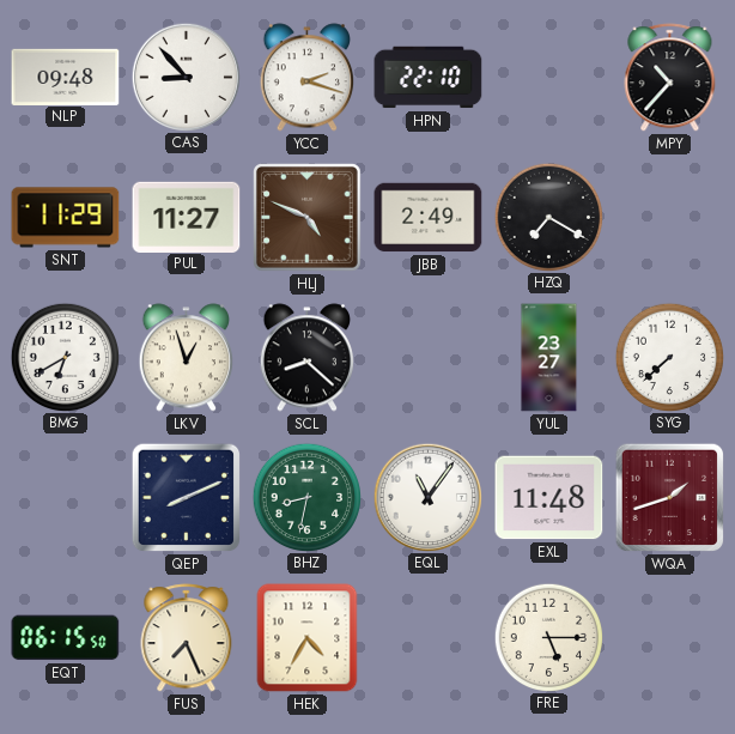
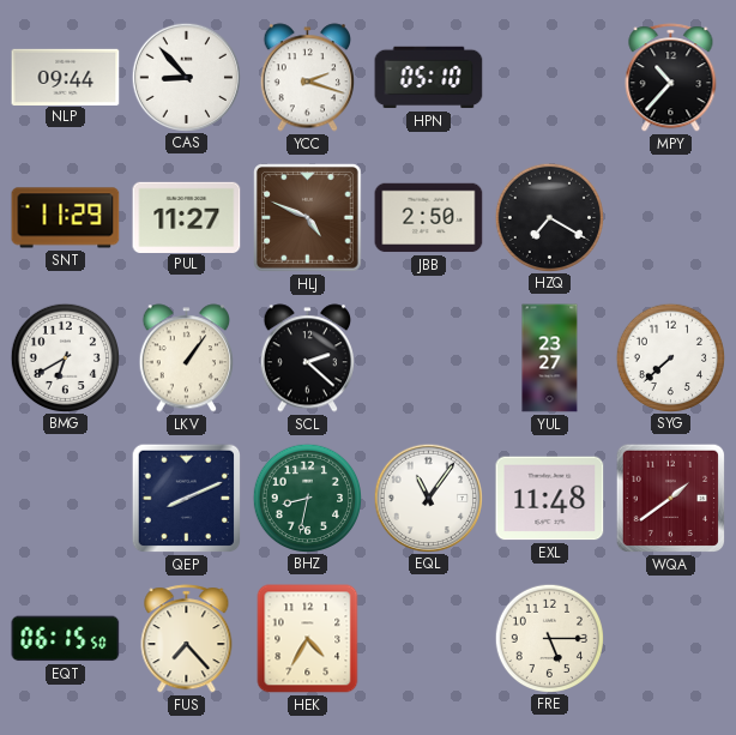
NLP: 09:48 -> 09:44
HPN: 22:10 -> 05:10
JBB: 2:49 -> 2:50
LKV: 12:57 -> 1:06
SCL: 8:22 -> 2:22
WQA: 1:42 -> 1:39
FUS: 7:26 -> 7:23
